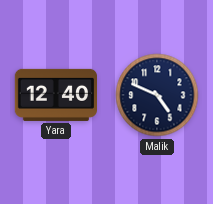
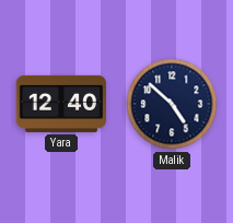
Malik: 4:49 -> 4:52
